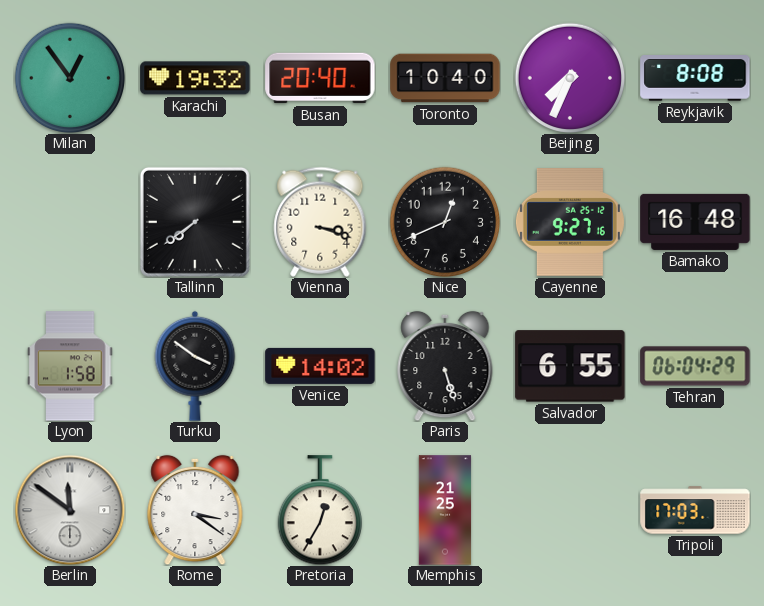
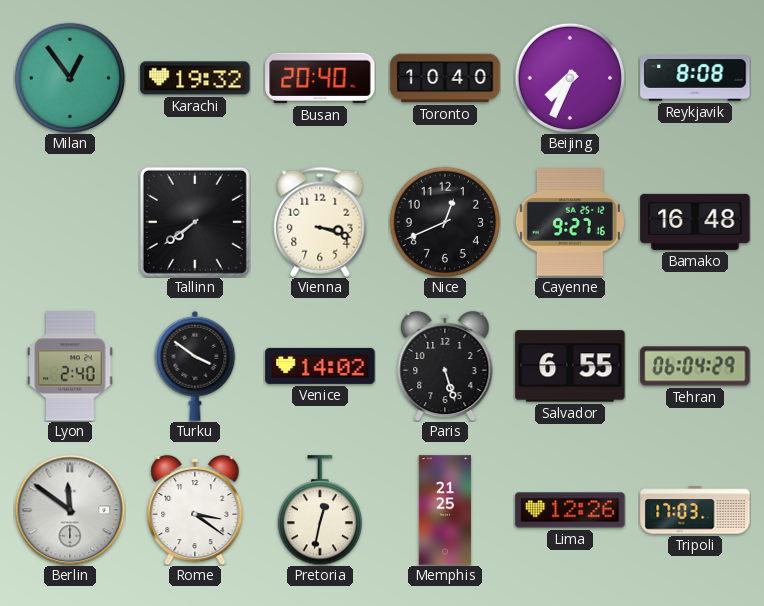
Lyon: 1:58 -> 2:40
Pretoria: 12:35 -> 12:32
Lima: none -> 12:26
